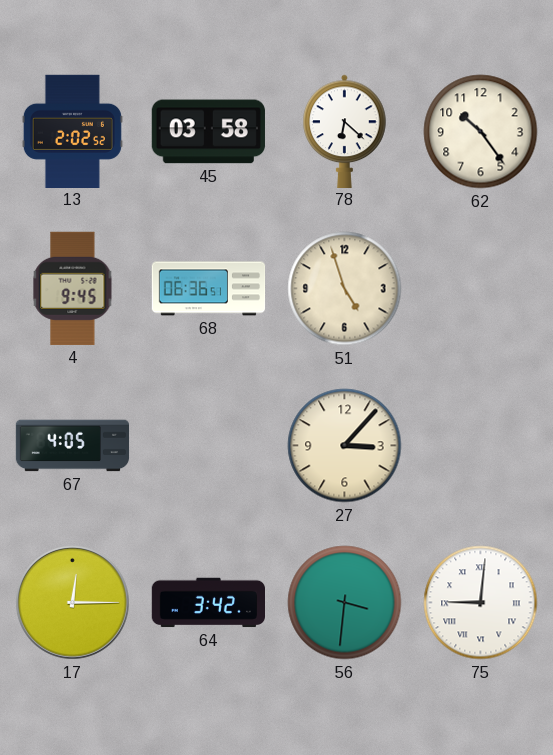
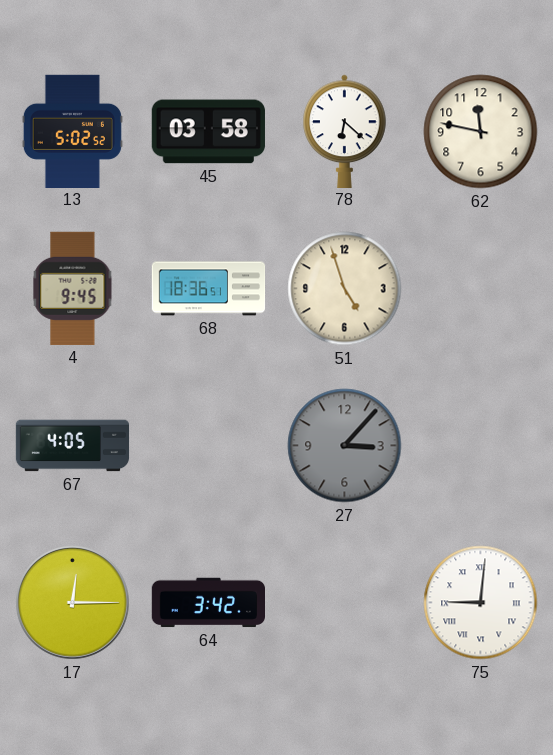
13: 2:02 -> 5:02
62: 10:24 -> 11:47
68: 06:36 -> 18:36
27 dial: cream -> grey
56: 3:31 -> none
